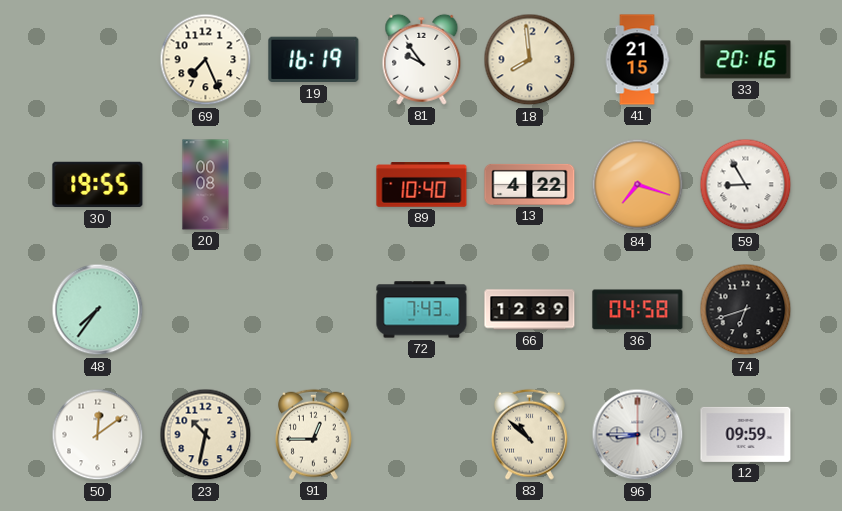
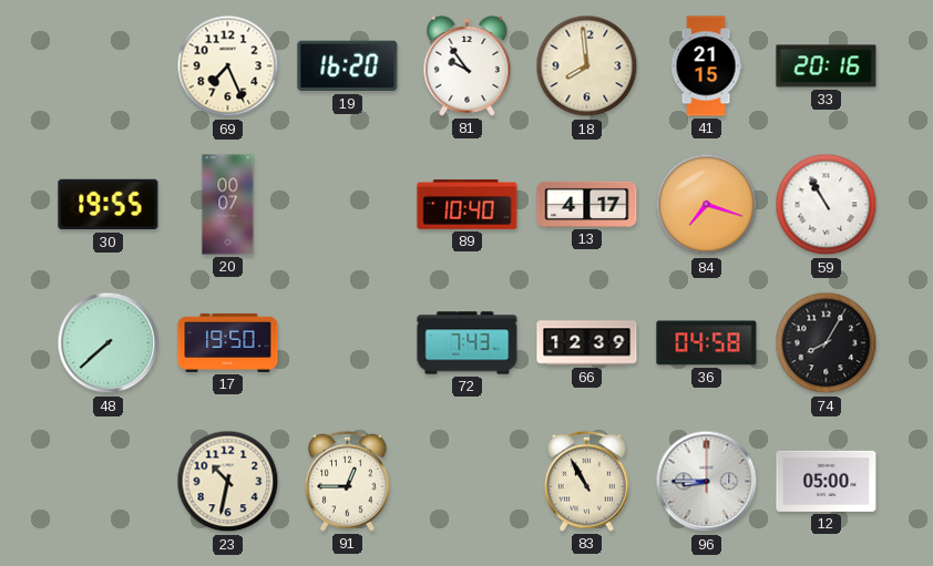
19: 16:19 -> 16:20
20: 00:08 -> 00:07
13: 4:22 -> 4:17
59: 8:55 -> 10:55
48: 7:36 -> 7:38
17: none -> 19:50
74: 6:42 -> 8:05
50: 12:09 -> none
83: 10:52 -> 10:55
12: 09:59 -> 05:00
